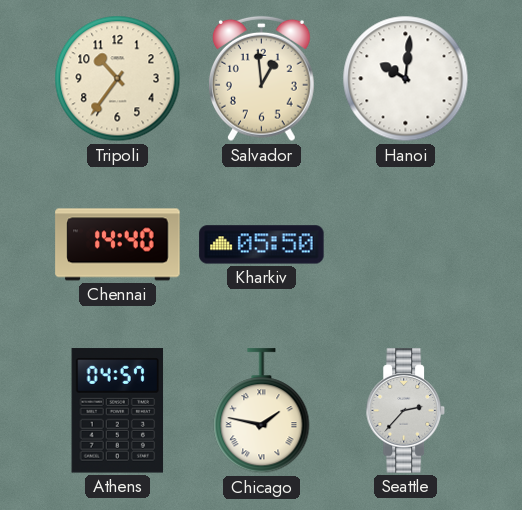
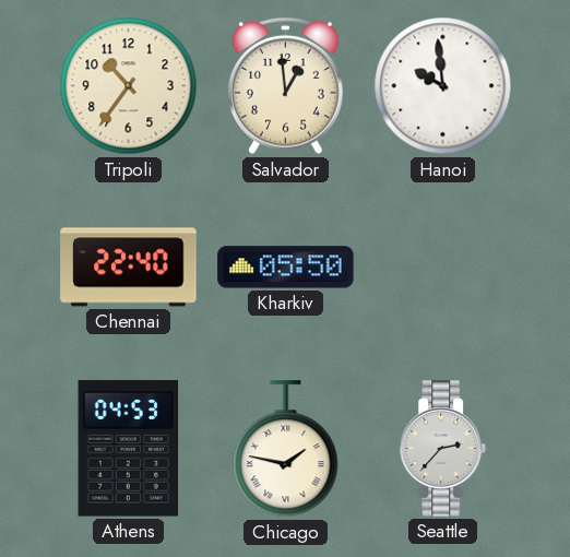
Hanoi: 10:01 -> 9:59
Chennai: 14:40 -> 22:40
Athens: 04:57 -> 04:53
